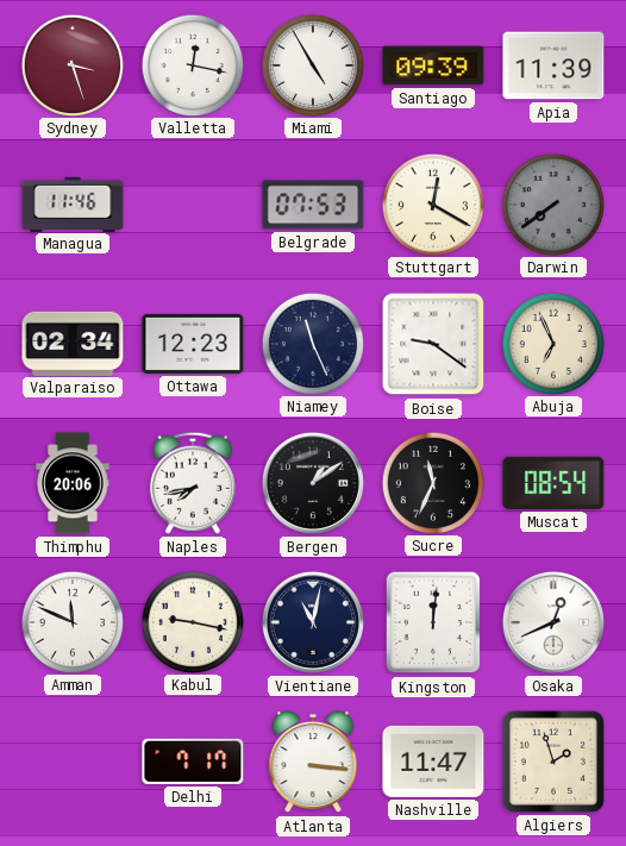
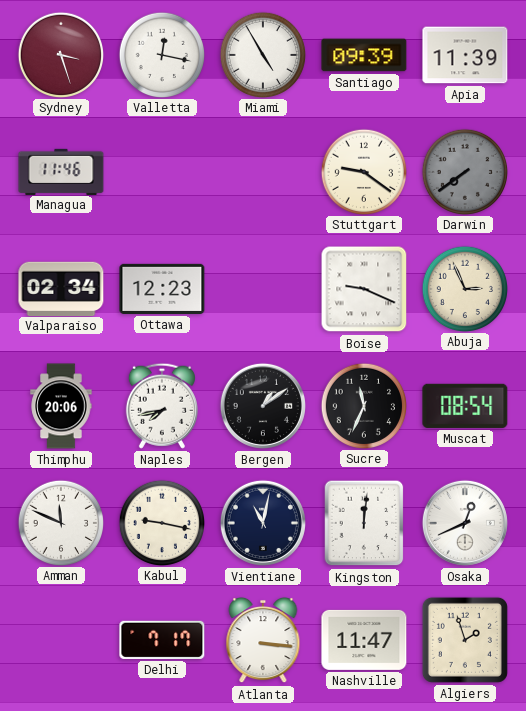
Belgrade: 07:53 -> none
Stuttgart: 12:20 -> 9:21
Niamey: 11:26 -> none
Boise: 9:21 -> 9:19
Abuja: 6:56 -> 2:56
